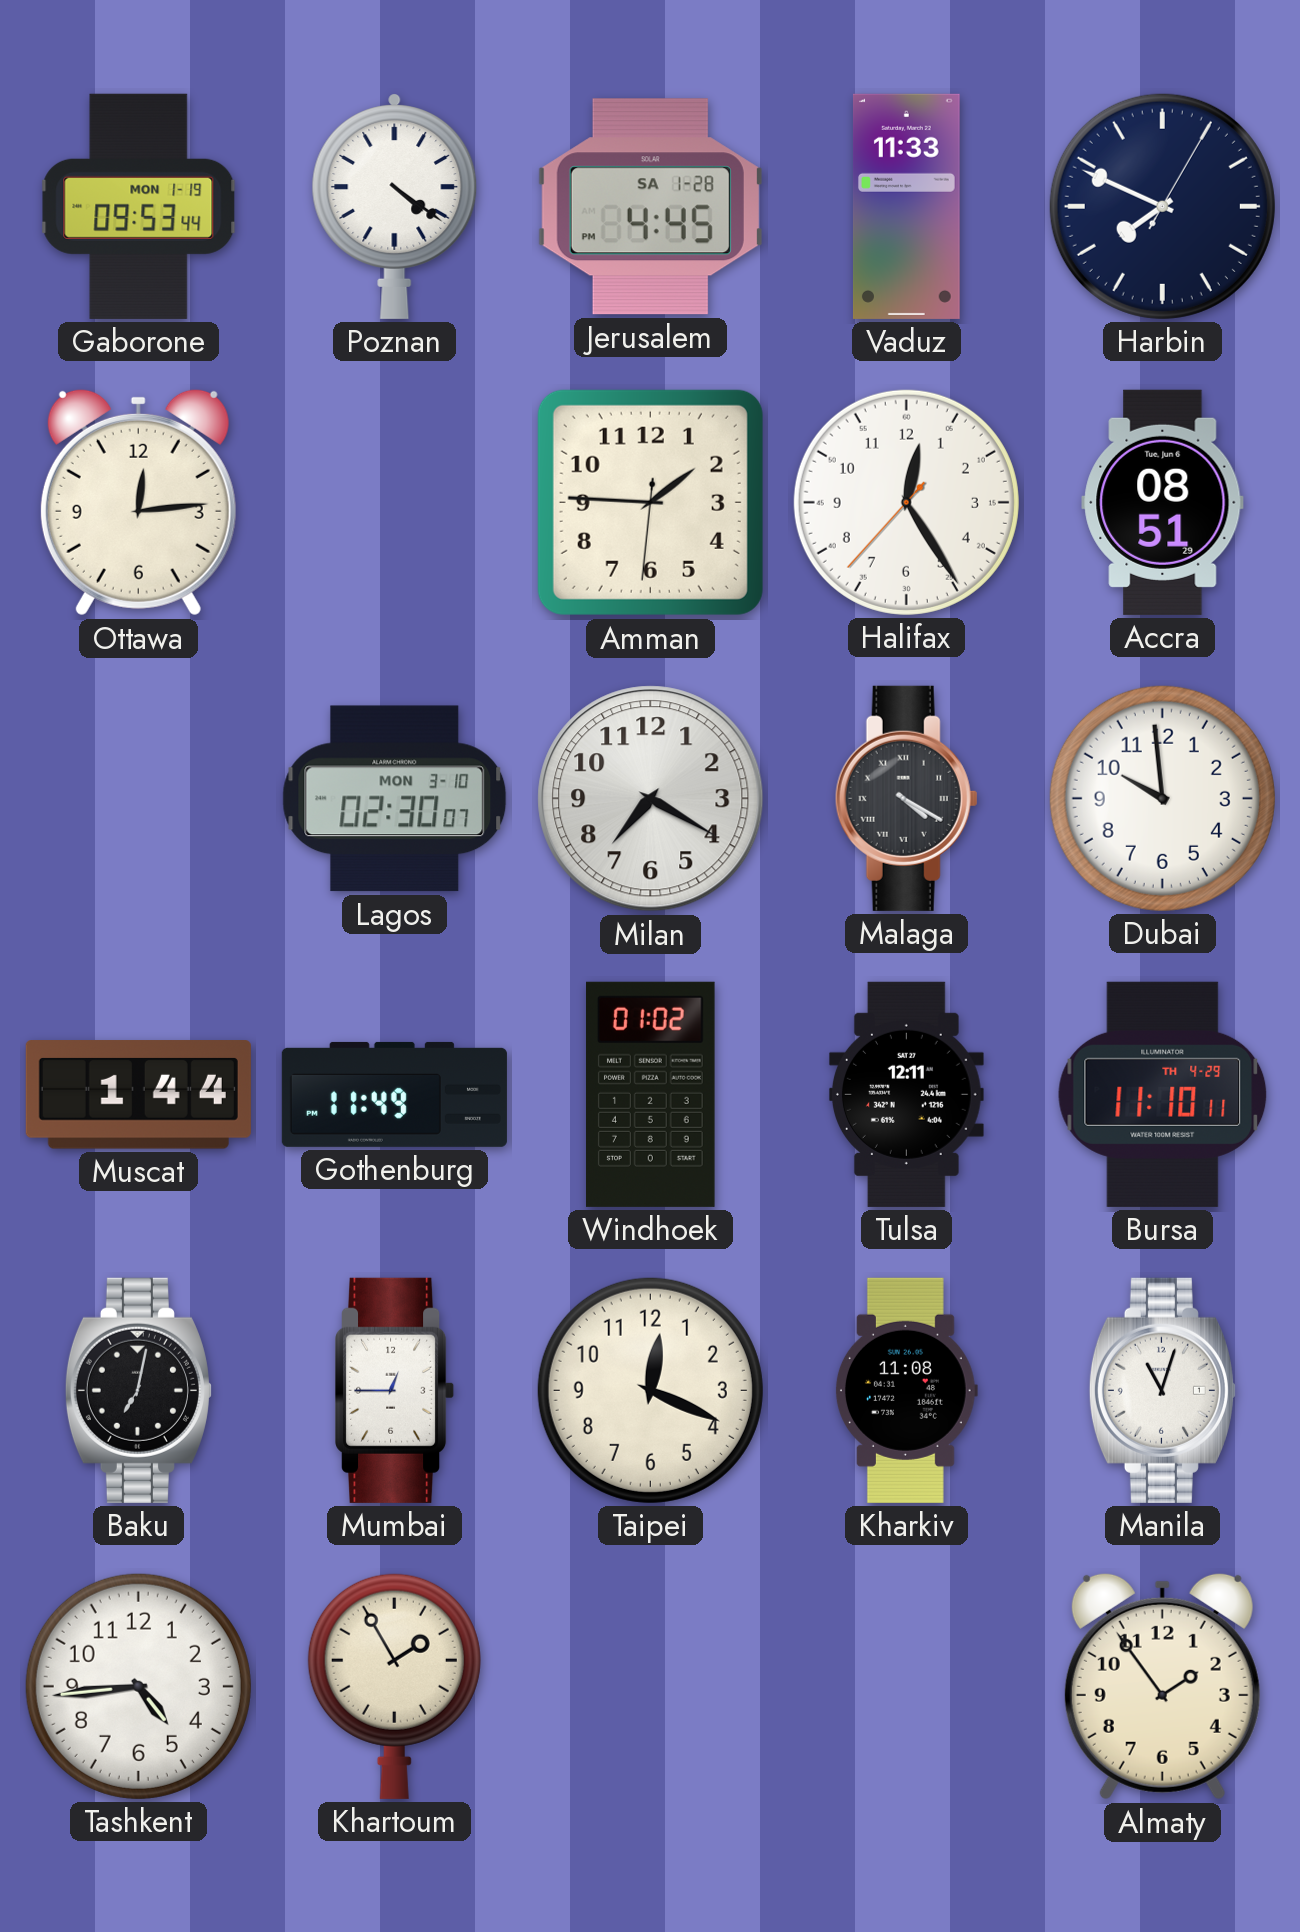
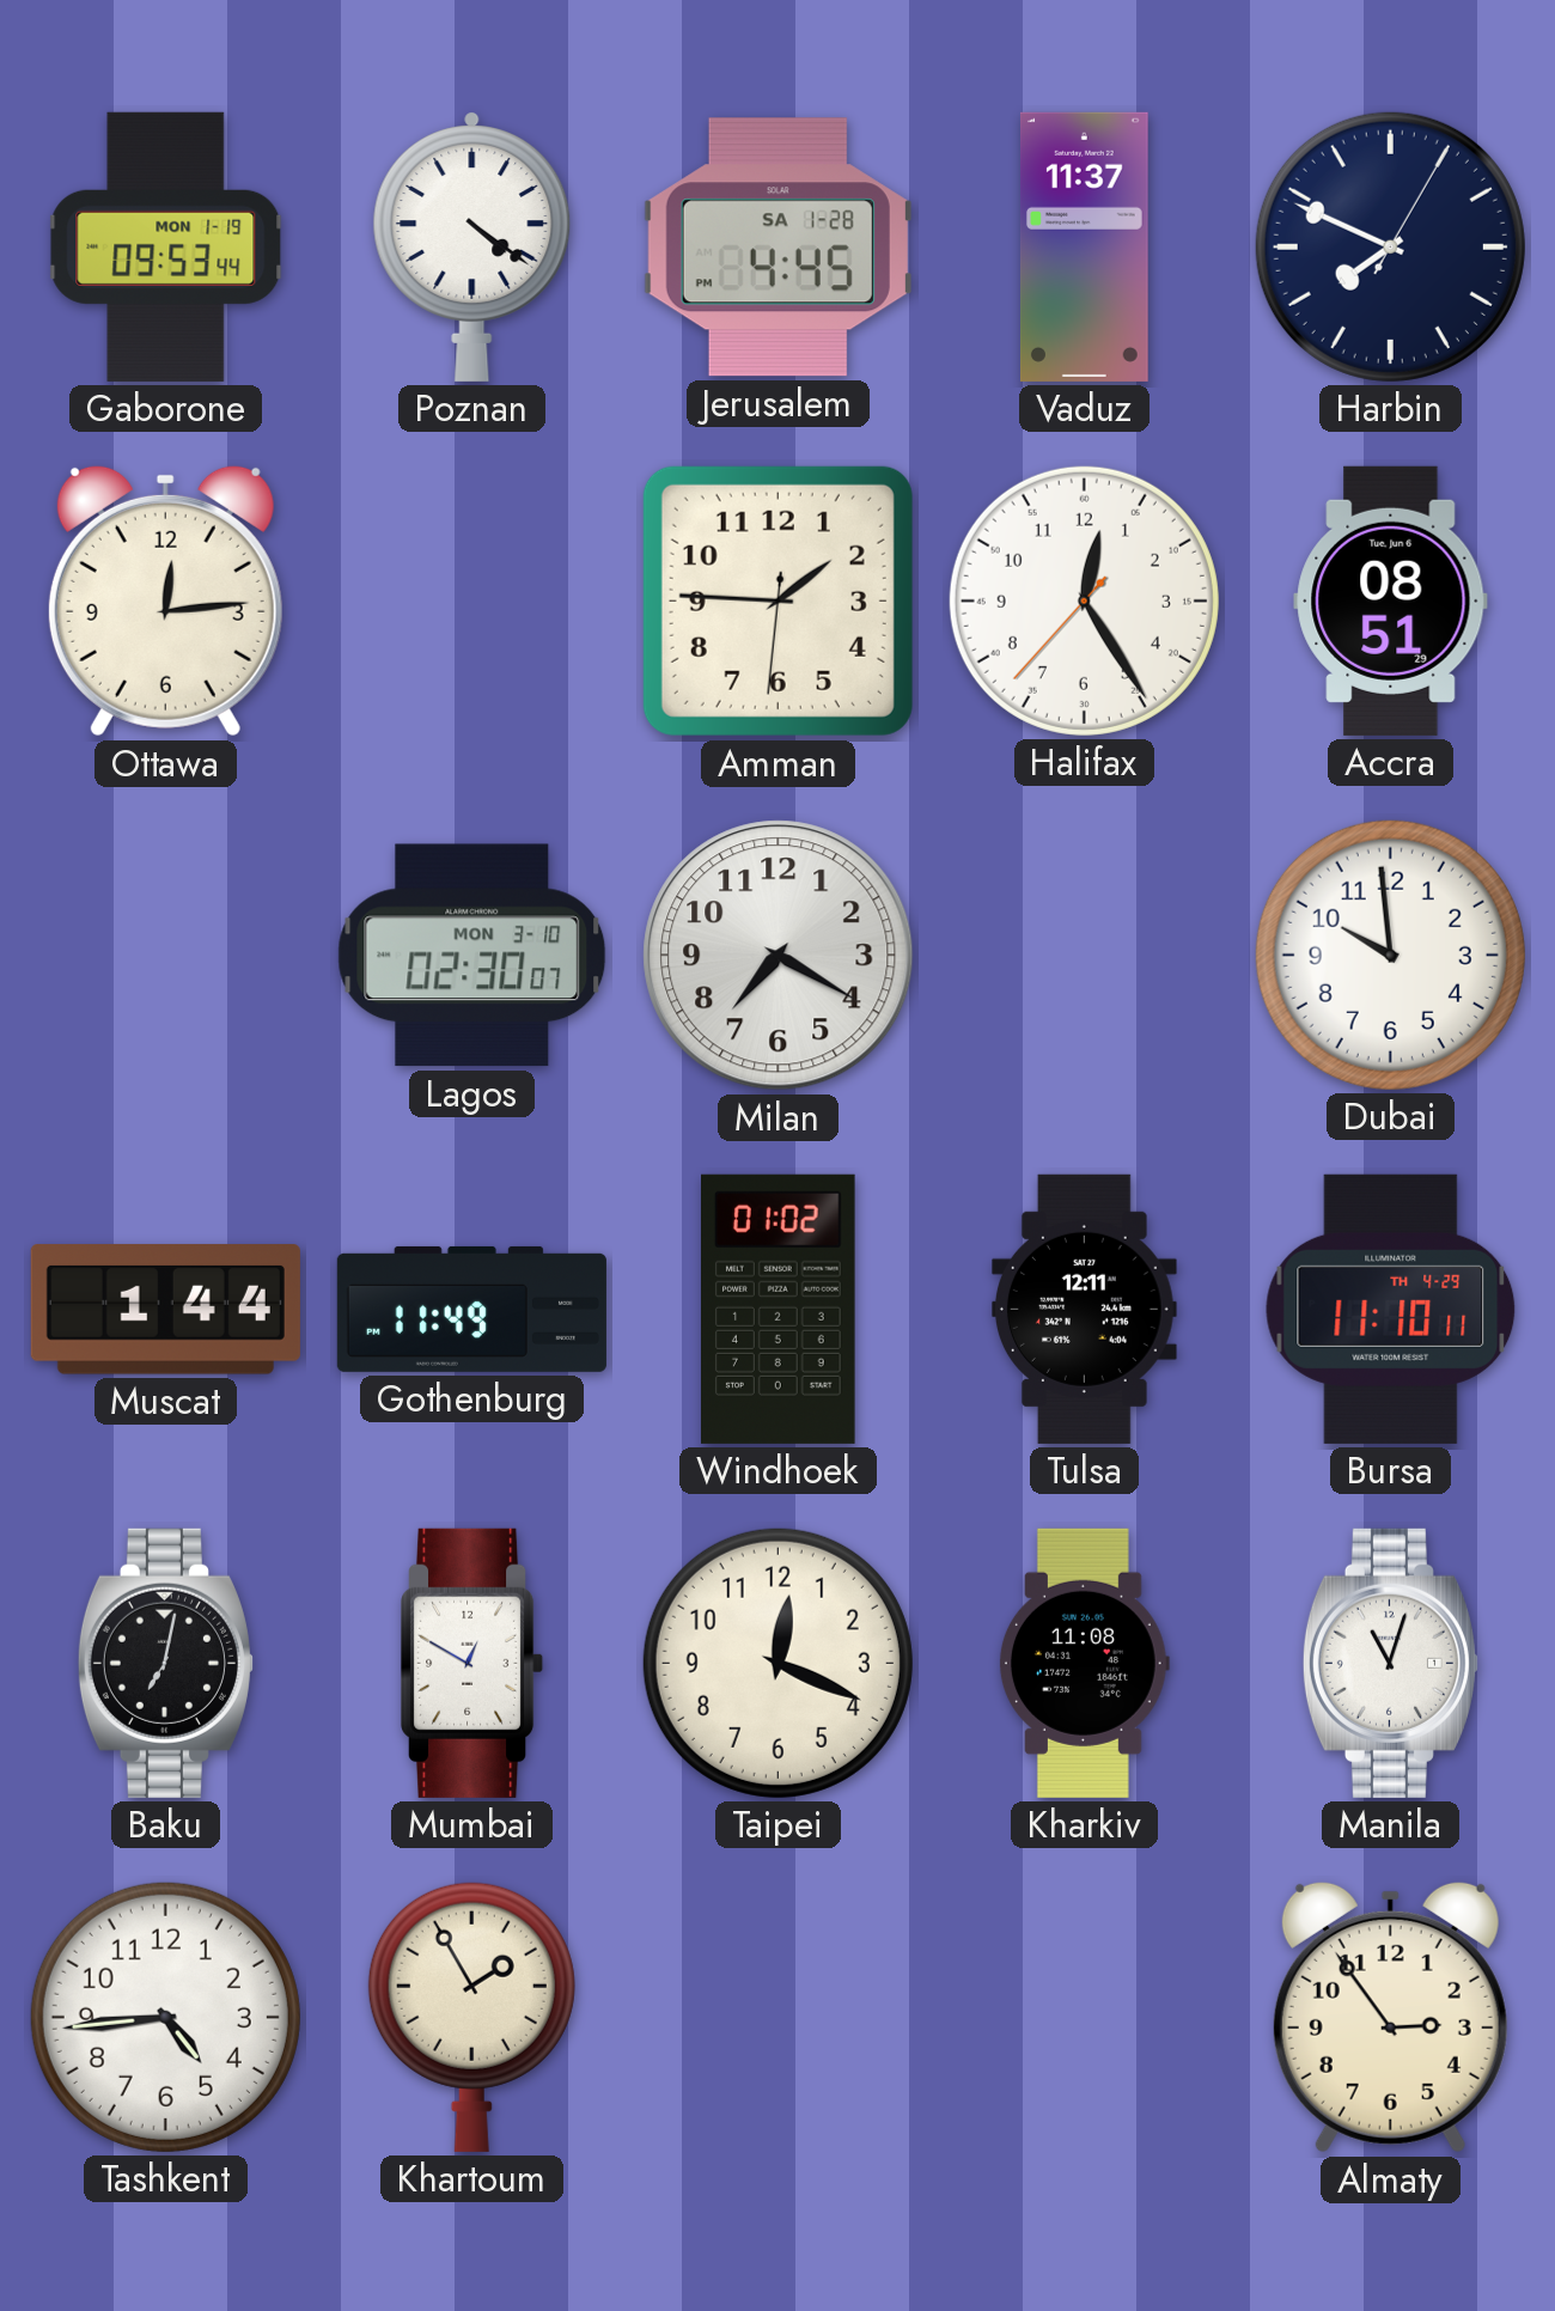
Vaduz: 11:33 -> 11:37
Malaga: 4:20 -> none
Mumbai: 12:45 -> 12:50
Almaty: 1:54 -> 2:54
